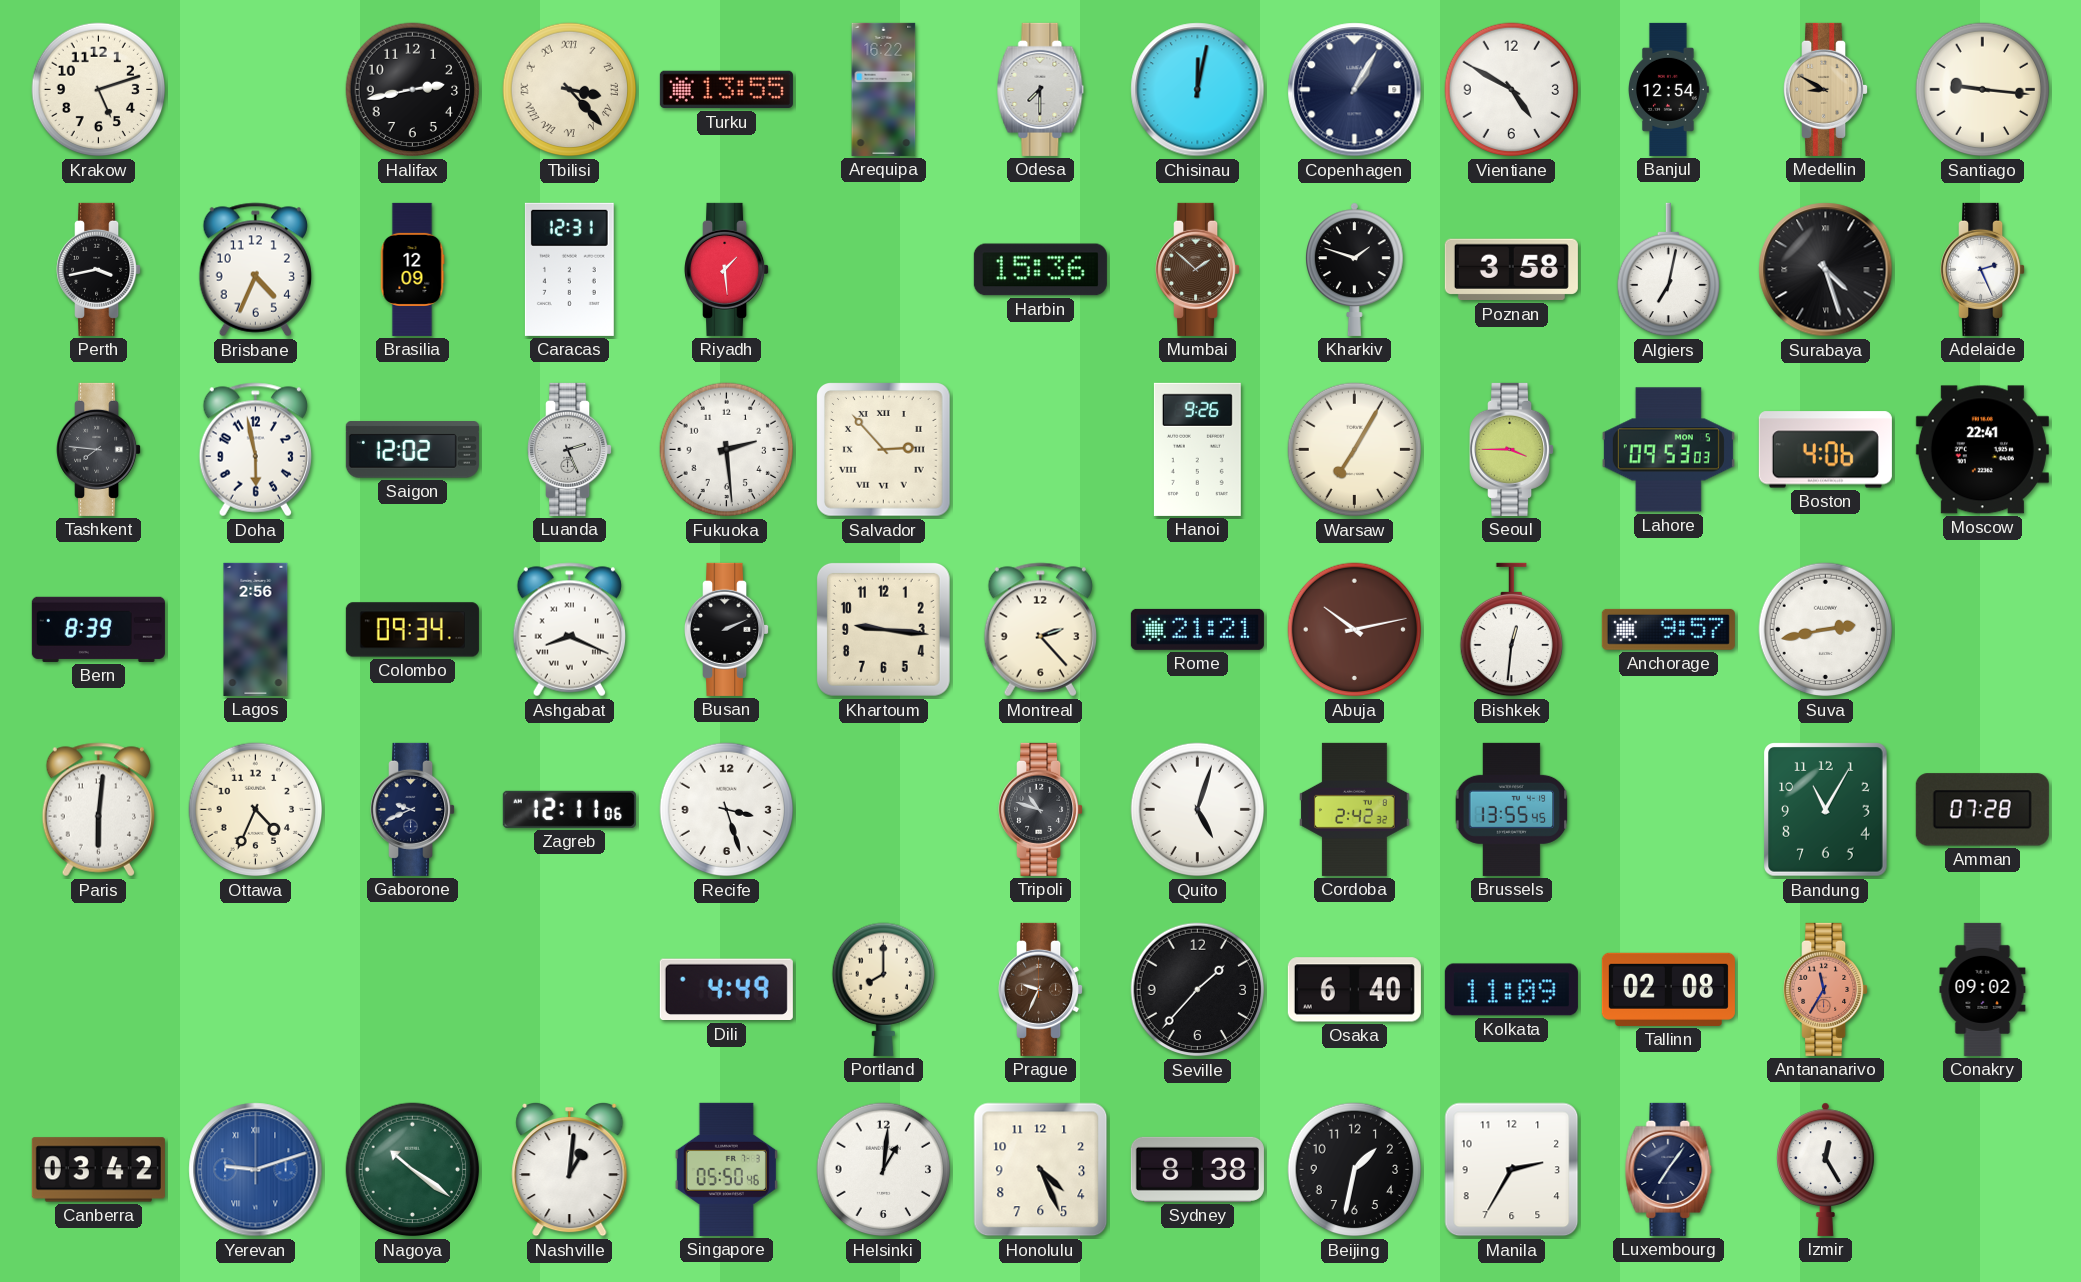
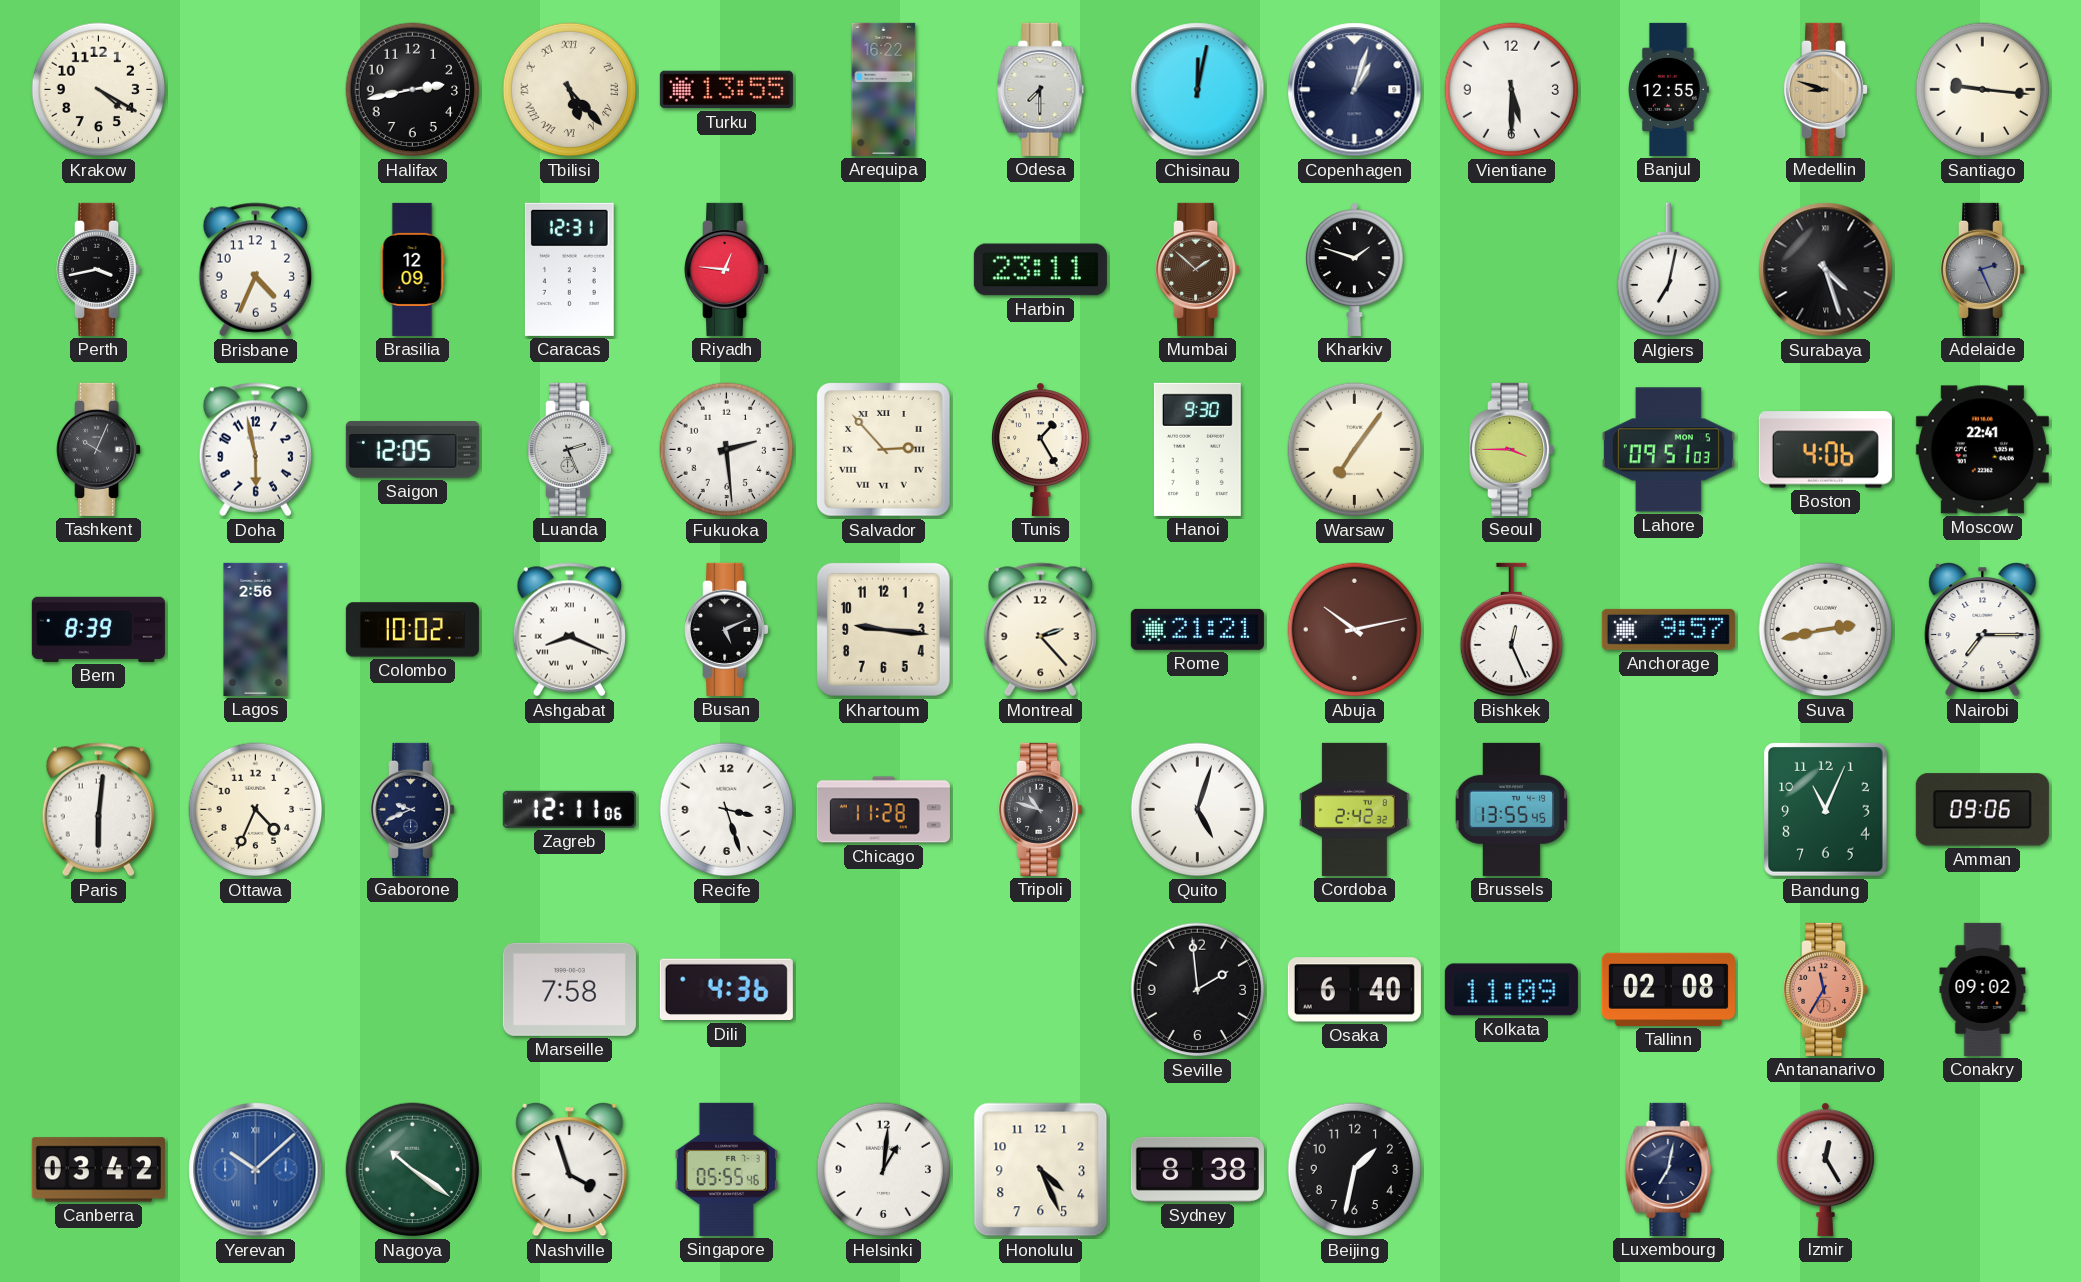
Krakow: 5:12 -> 4:20
Tbilisi: 3:23 -> 5:23
Copenhagen: 1:05 -> 1:03
Vientiane: 4:50 -> 5:30
Banjul: 12:54 -> 12:55
Medellin: 8:50 -> 8:48
Riyadh: 1:29 -> 12:46
Harbin: 15:36 -> 23:11
Poznan: 3:58 -> none
Adelaide dial: white -> grey
Tashkent: 7:46 -> 10:04
Saigon: 12:02 -> 12:05
Tunis: none -> 1:25
Hanoi: 9:26 -> 9:30
Warsaw: 7:05 -> 7:06
Lahore: 09:53 -> 09:51
Colombo: 09:34 -> 10:02
Busan: 2:11 -> 5:11
Bishkek: 12:31 -> 12:26
Nairobi: none -> 7:15
Chicago: none -> 11:28
Bandung: 11:05 -> 11:04
Amman: 07:28 -> 09:06
Marseille: none -> 7:58
Dili: 4:49 -> 4:36
Portland: 8:00 -> none
Prague: 9:34 -> none
Seville: 1:37 -> 1:59
Yerevan: 9:12 -> 10:08
Nashville: 1:01 -> 3:57
Singapore: 05:50 -> 05:55
Manila: 2:35 -> none
Luxembourg: 7:06 -> 7:02
